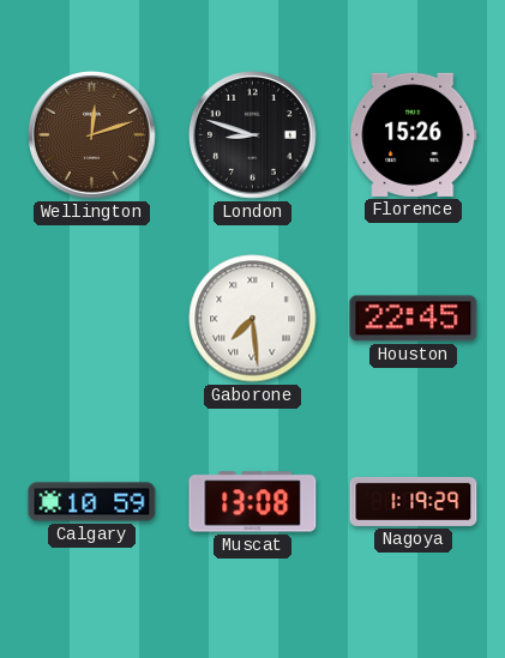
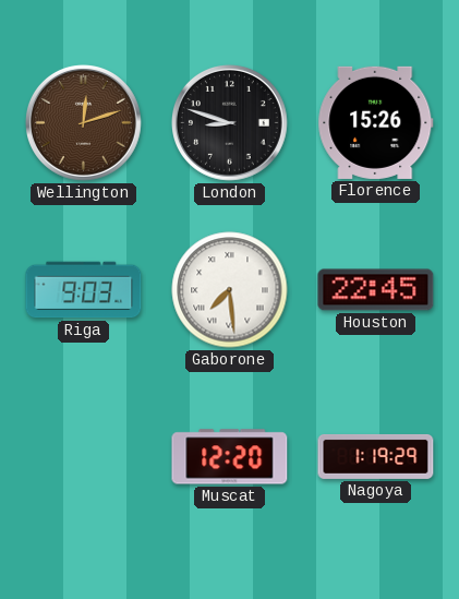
Riga: none -> 9:03
Calgary: 10:59 -> none
Muscat: 13:08 -> 12:20
